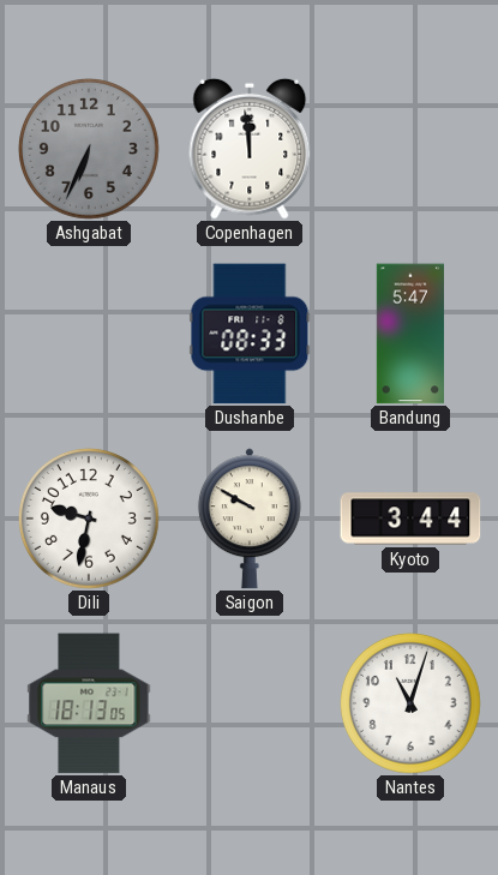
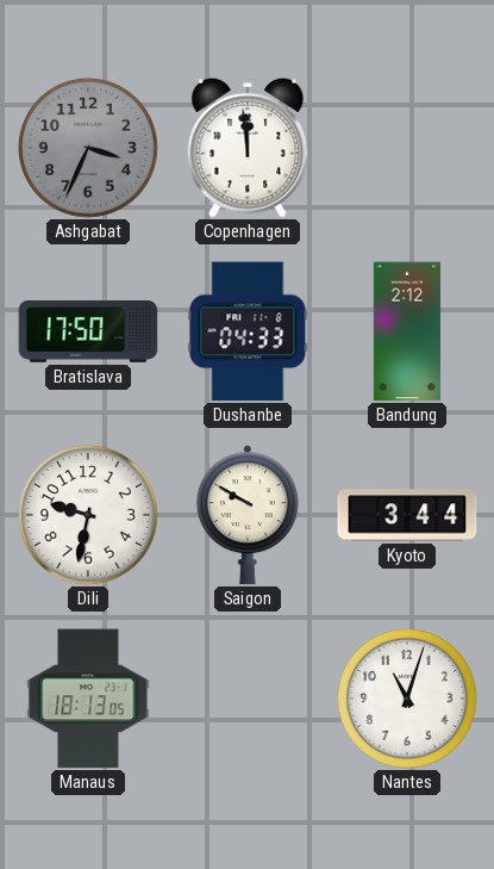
Ashgabat: 6:34 -> 3:34
Bratislava: none -> 17:50
Dushanbe: 08:33 -> 04:33
Bandung: 5:47 -> 2:12
